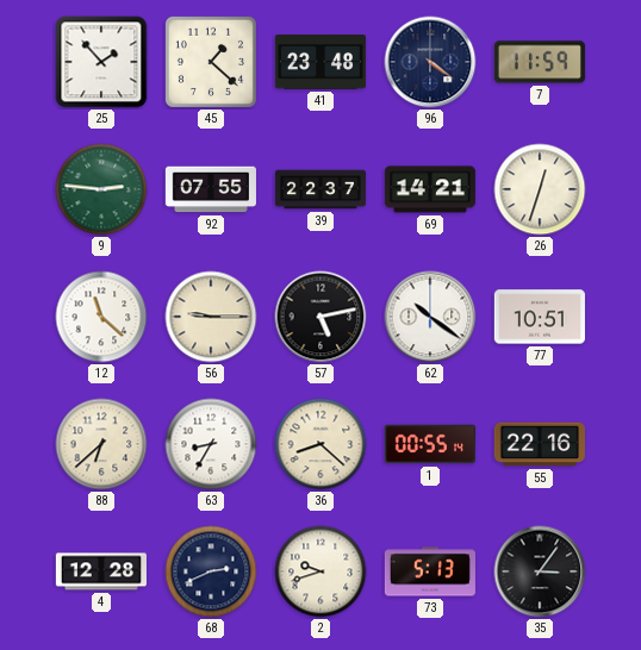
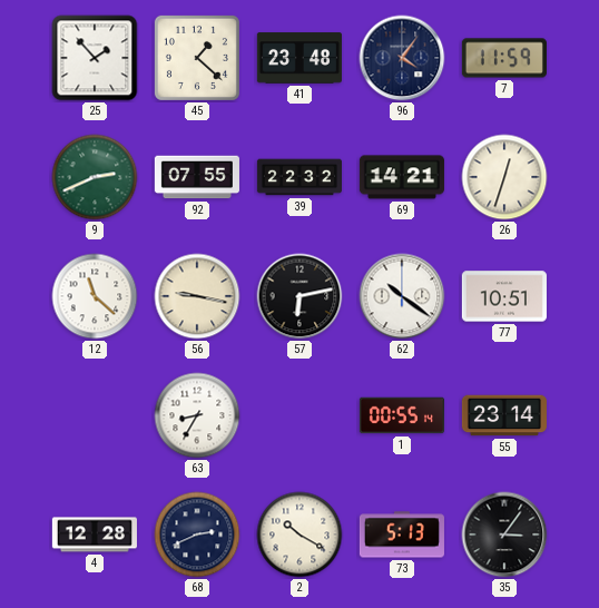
96: 4:21 -> 4:06
9: 2:46 -> 2:41
39: 22:37 -> 22:32
56: 9:15 -> 9:17
57: 5:13 -> 6:13
88: 6:38 -> none
36: 8:22 -> none
55: 22:16 -> 23:14
2: 9:42 -> 10:20
